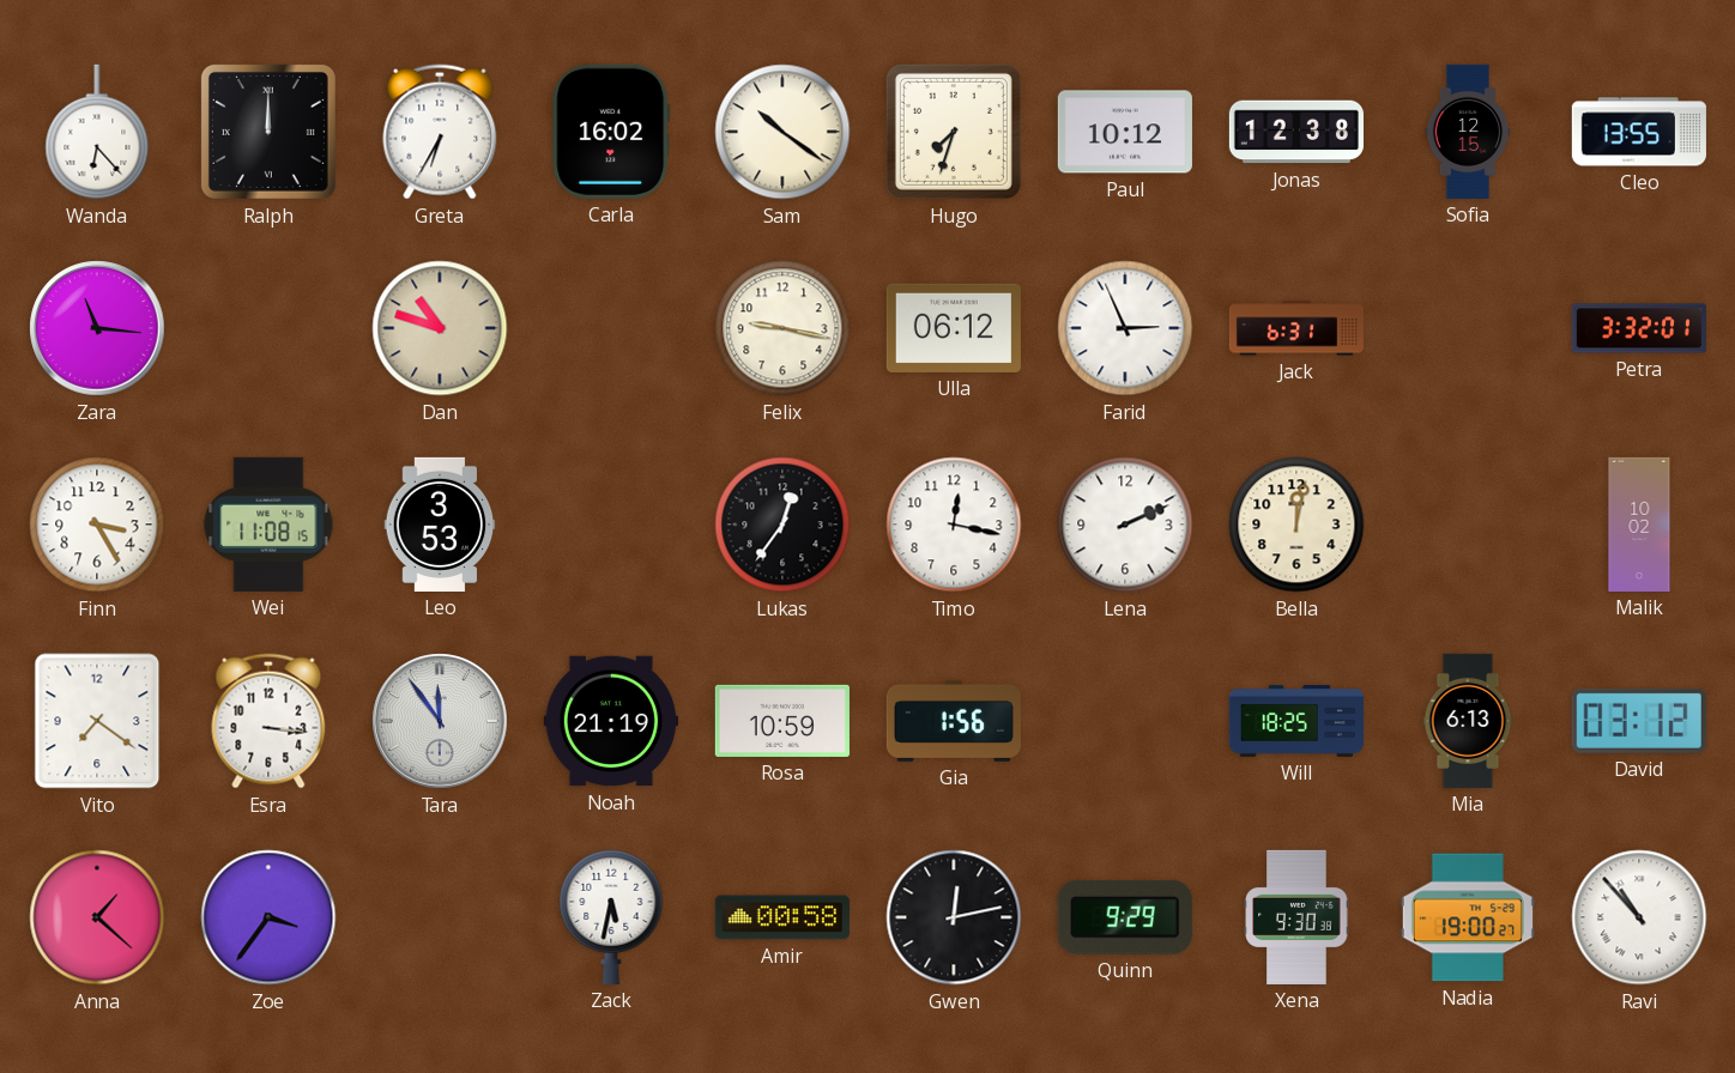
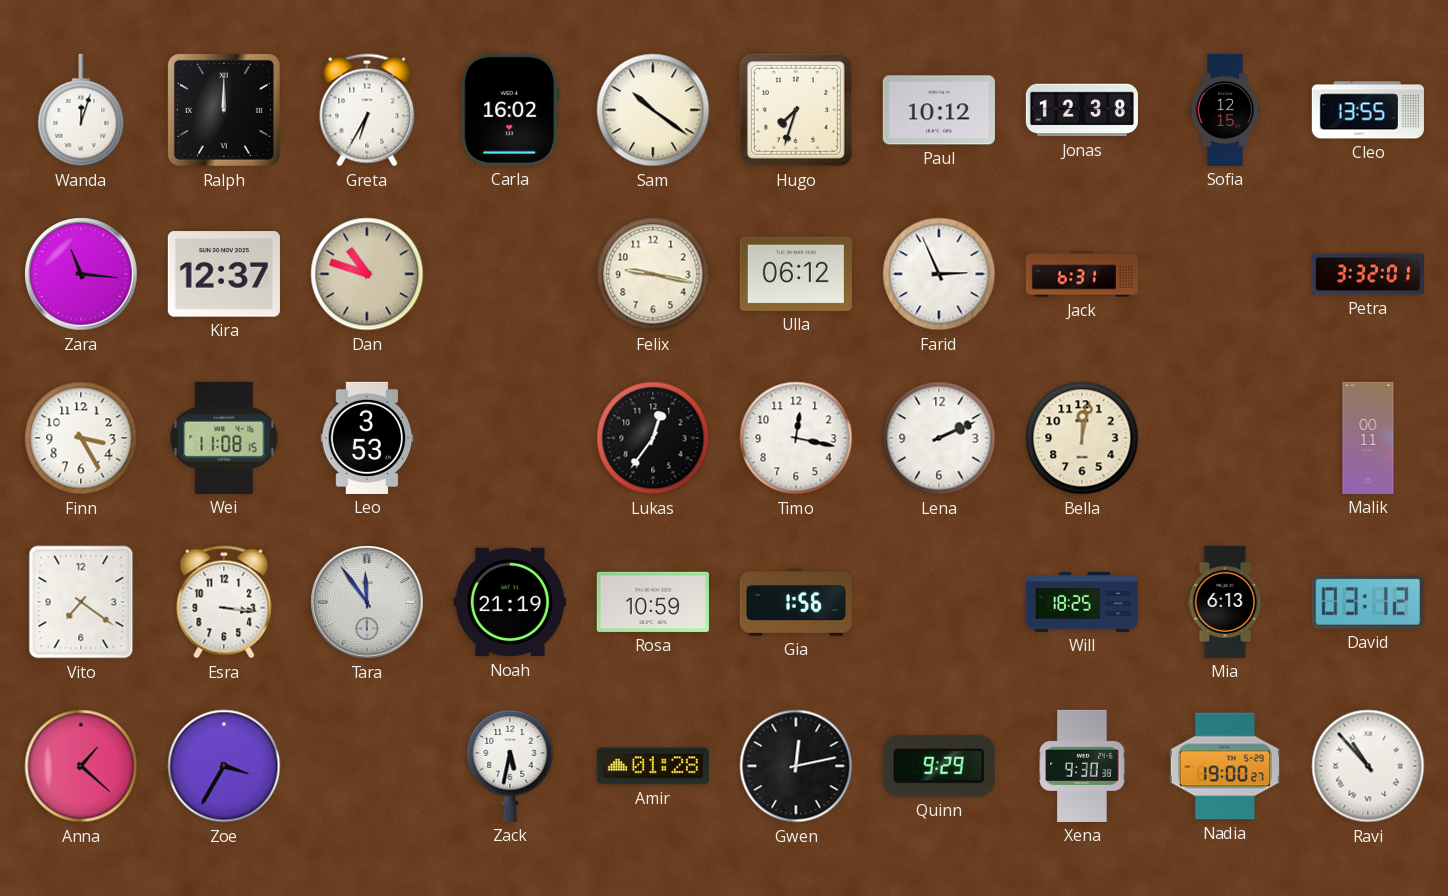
Wanda: 6:23 -> 12:03
Kira: none -> 12:37
Malik: 10:02 -> 00:11
Zoe: 3:36 -> 3:35
Amir: 00:58 -> 01:28
